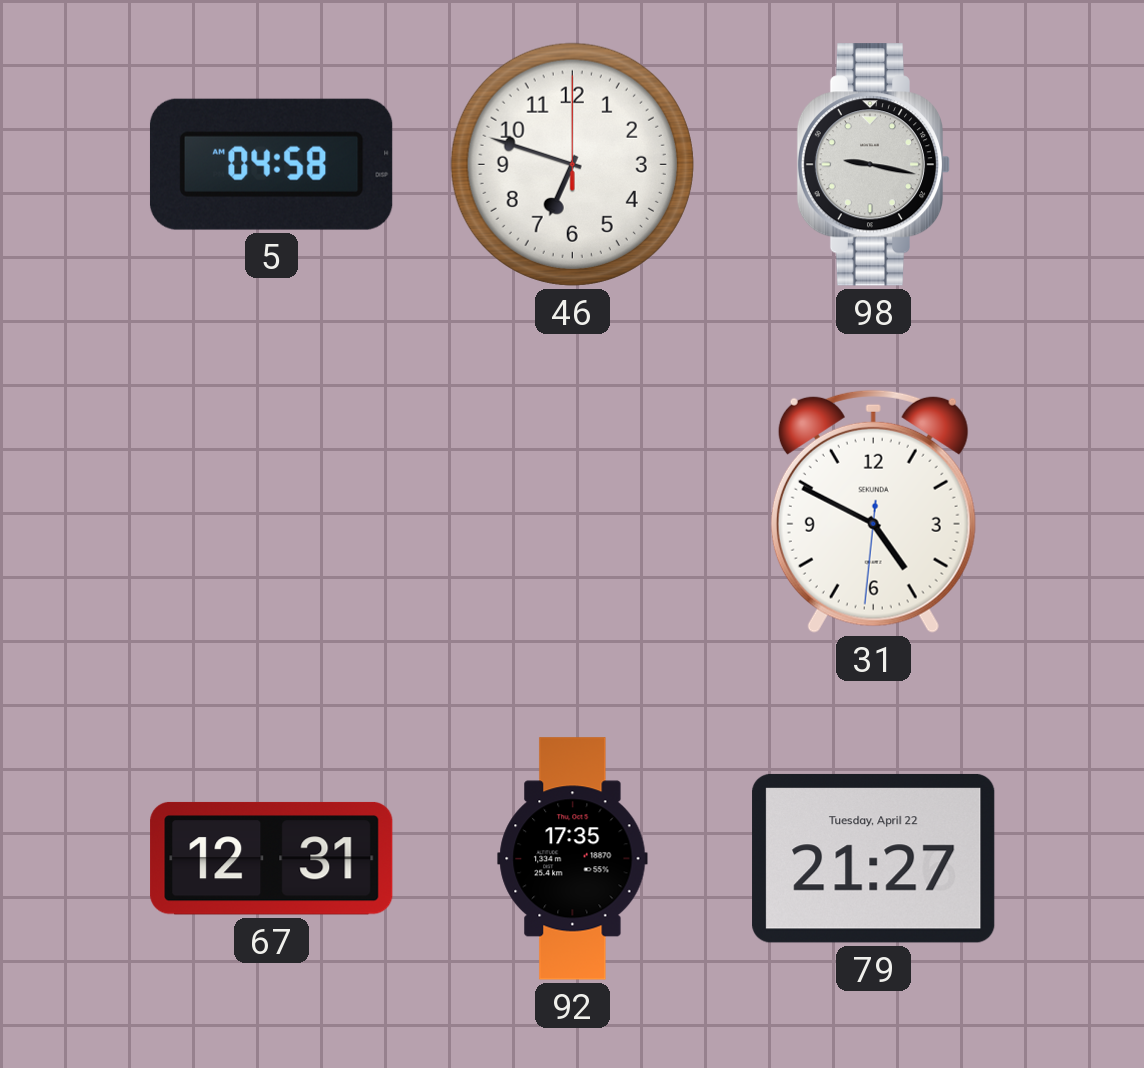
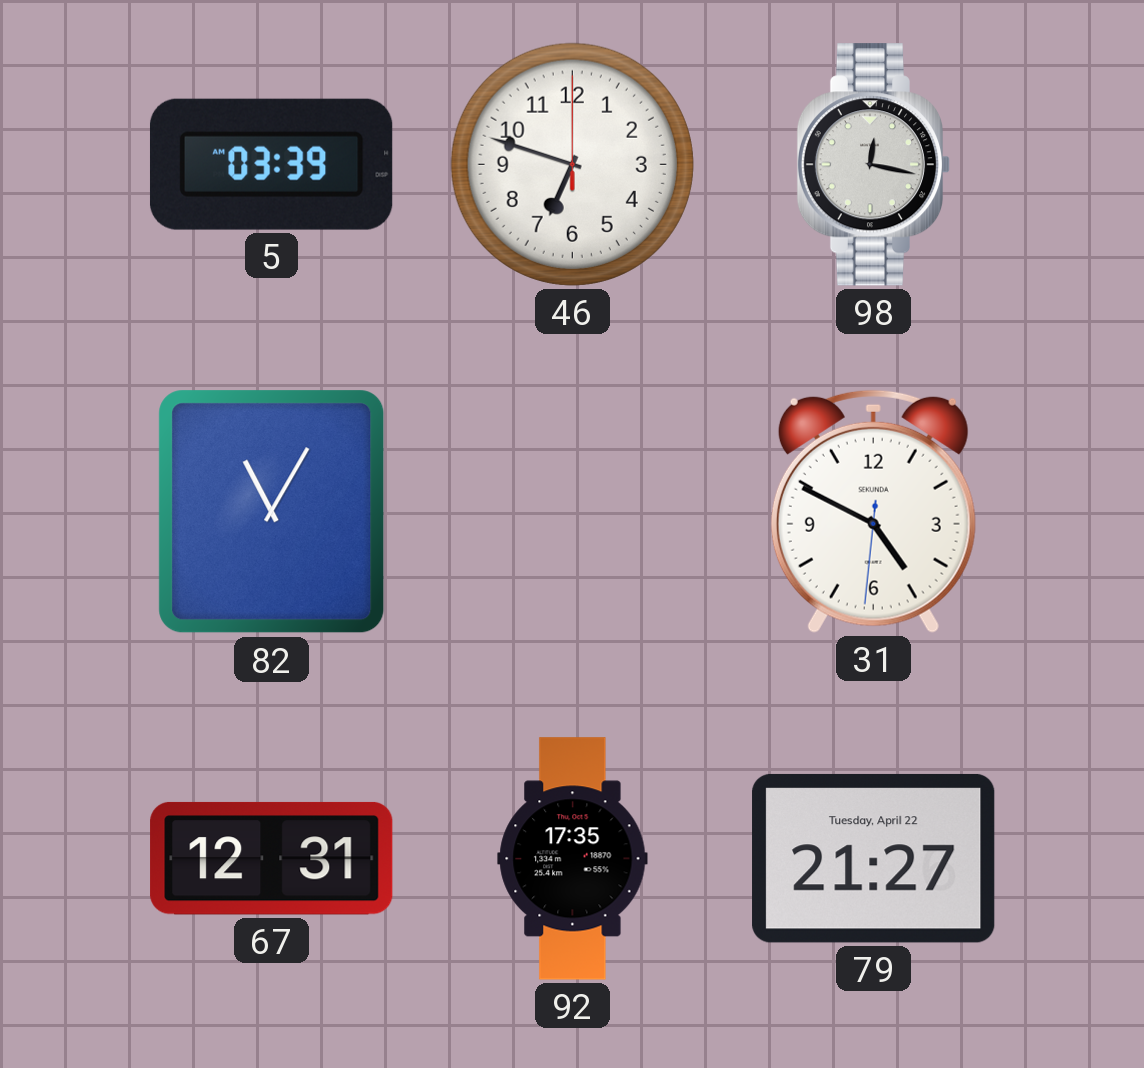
5: 04:58 -> 03:39
98: 9:17 -> 12:17
82: none -> 11:05
